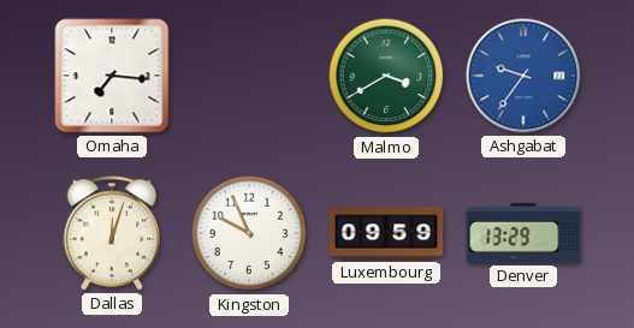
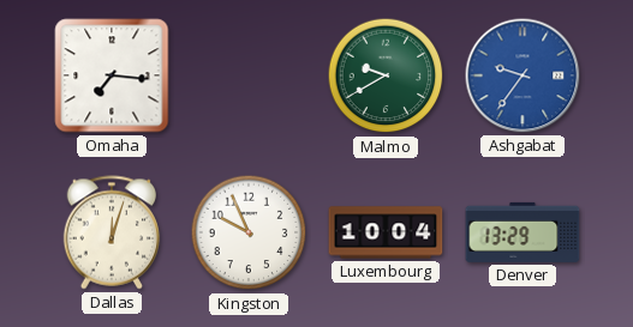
Malmo: 3:40 -> 9:40
Luxembourg: 09:59 -> 10:04
